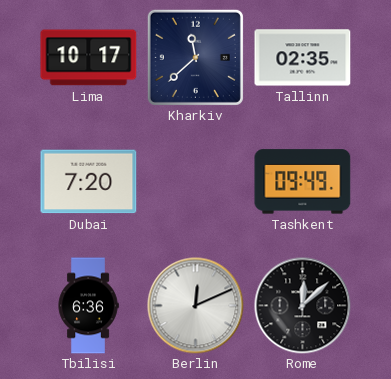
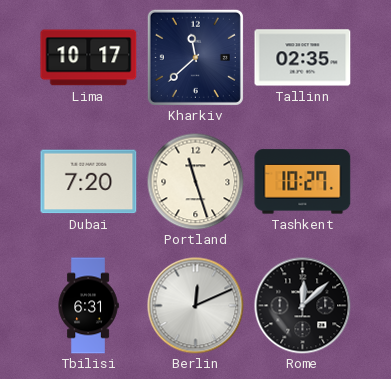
Portland: none -> 11:27
Tashkent: 09:49 -> 10:27
Tbilisi: 6:36 -> 6:31
